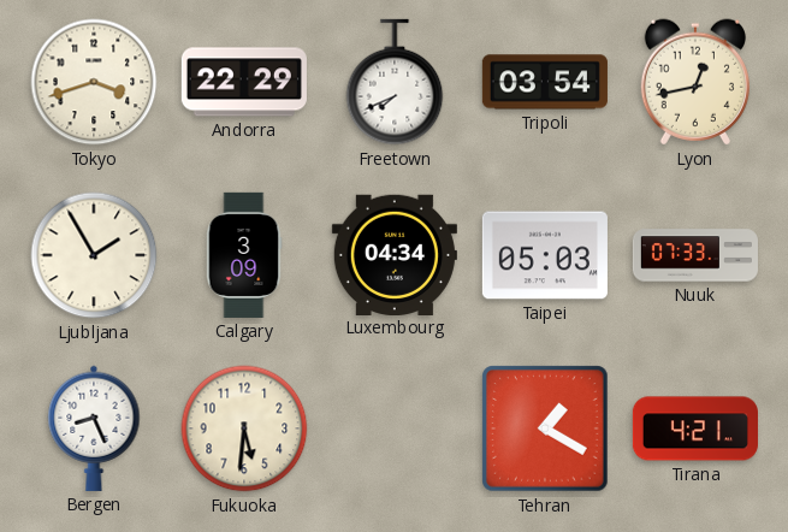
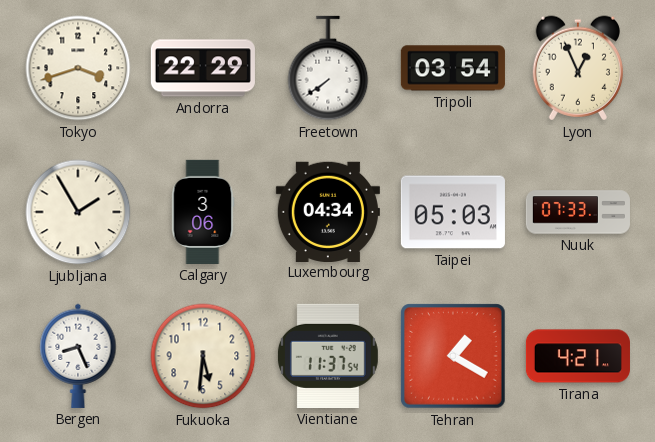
Freetown: 7:41 -> 7:39
Lyon: 12:43 -> 12:56
Calgary: 3:09 -> 3:06
Vientiane: none -> 11:37
